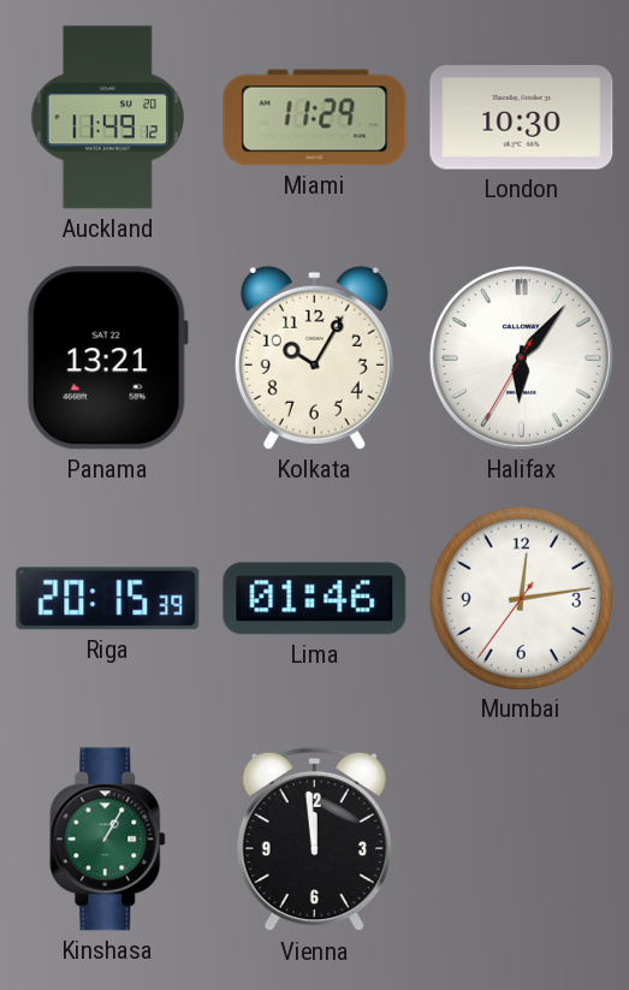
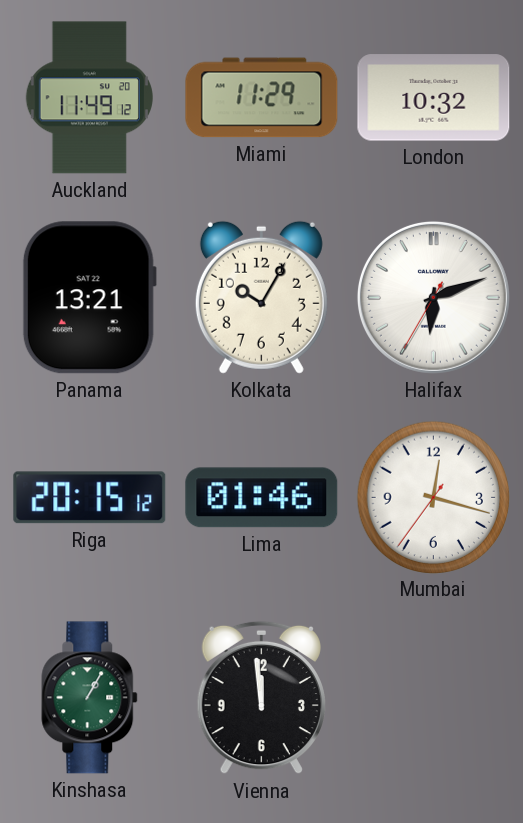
London: 10:30 -> 10:32
Halifax: 6:06 -> 6:11
Riga: 20:15:39 -> 20:15:12
Mumbai: 12:13 -> 12:17
